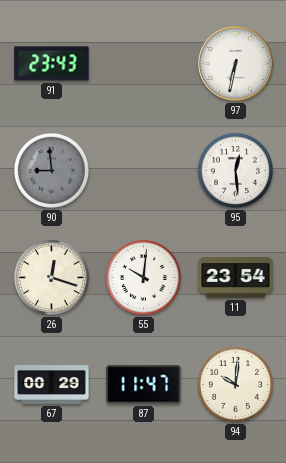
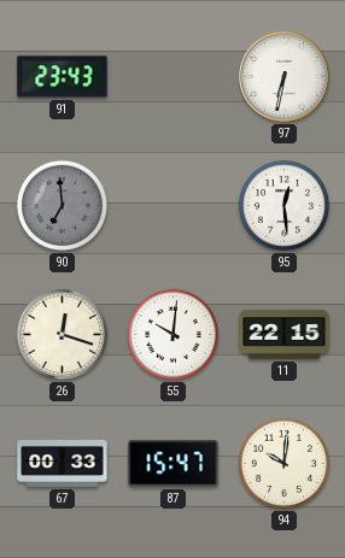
90: 8:59 -> 6:59
11: 23:54 -> 22:15
67: 00:29 -> 00:33
87: 11:47 -> 15:47
